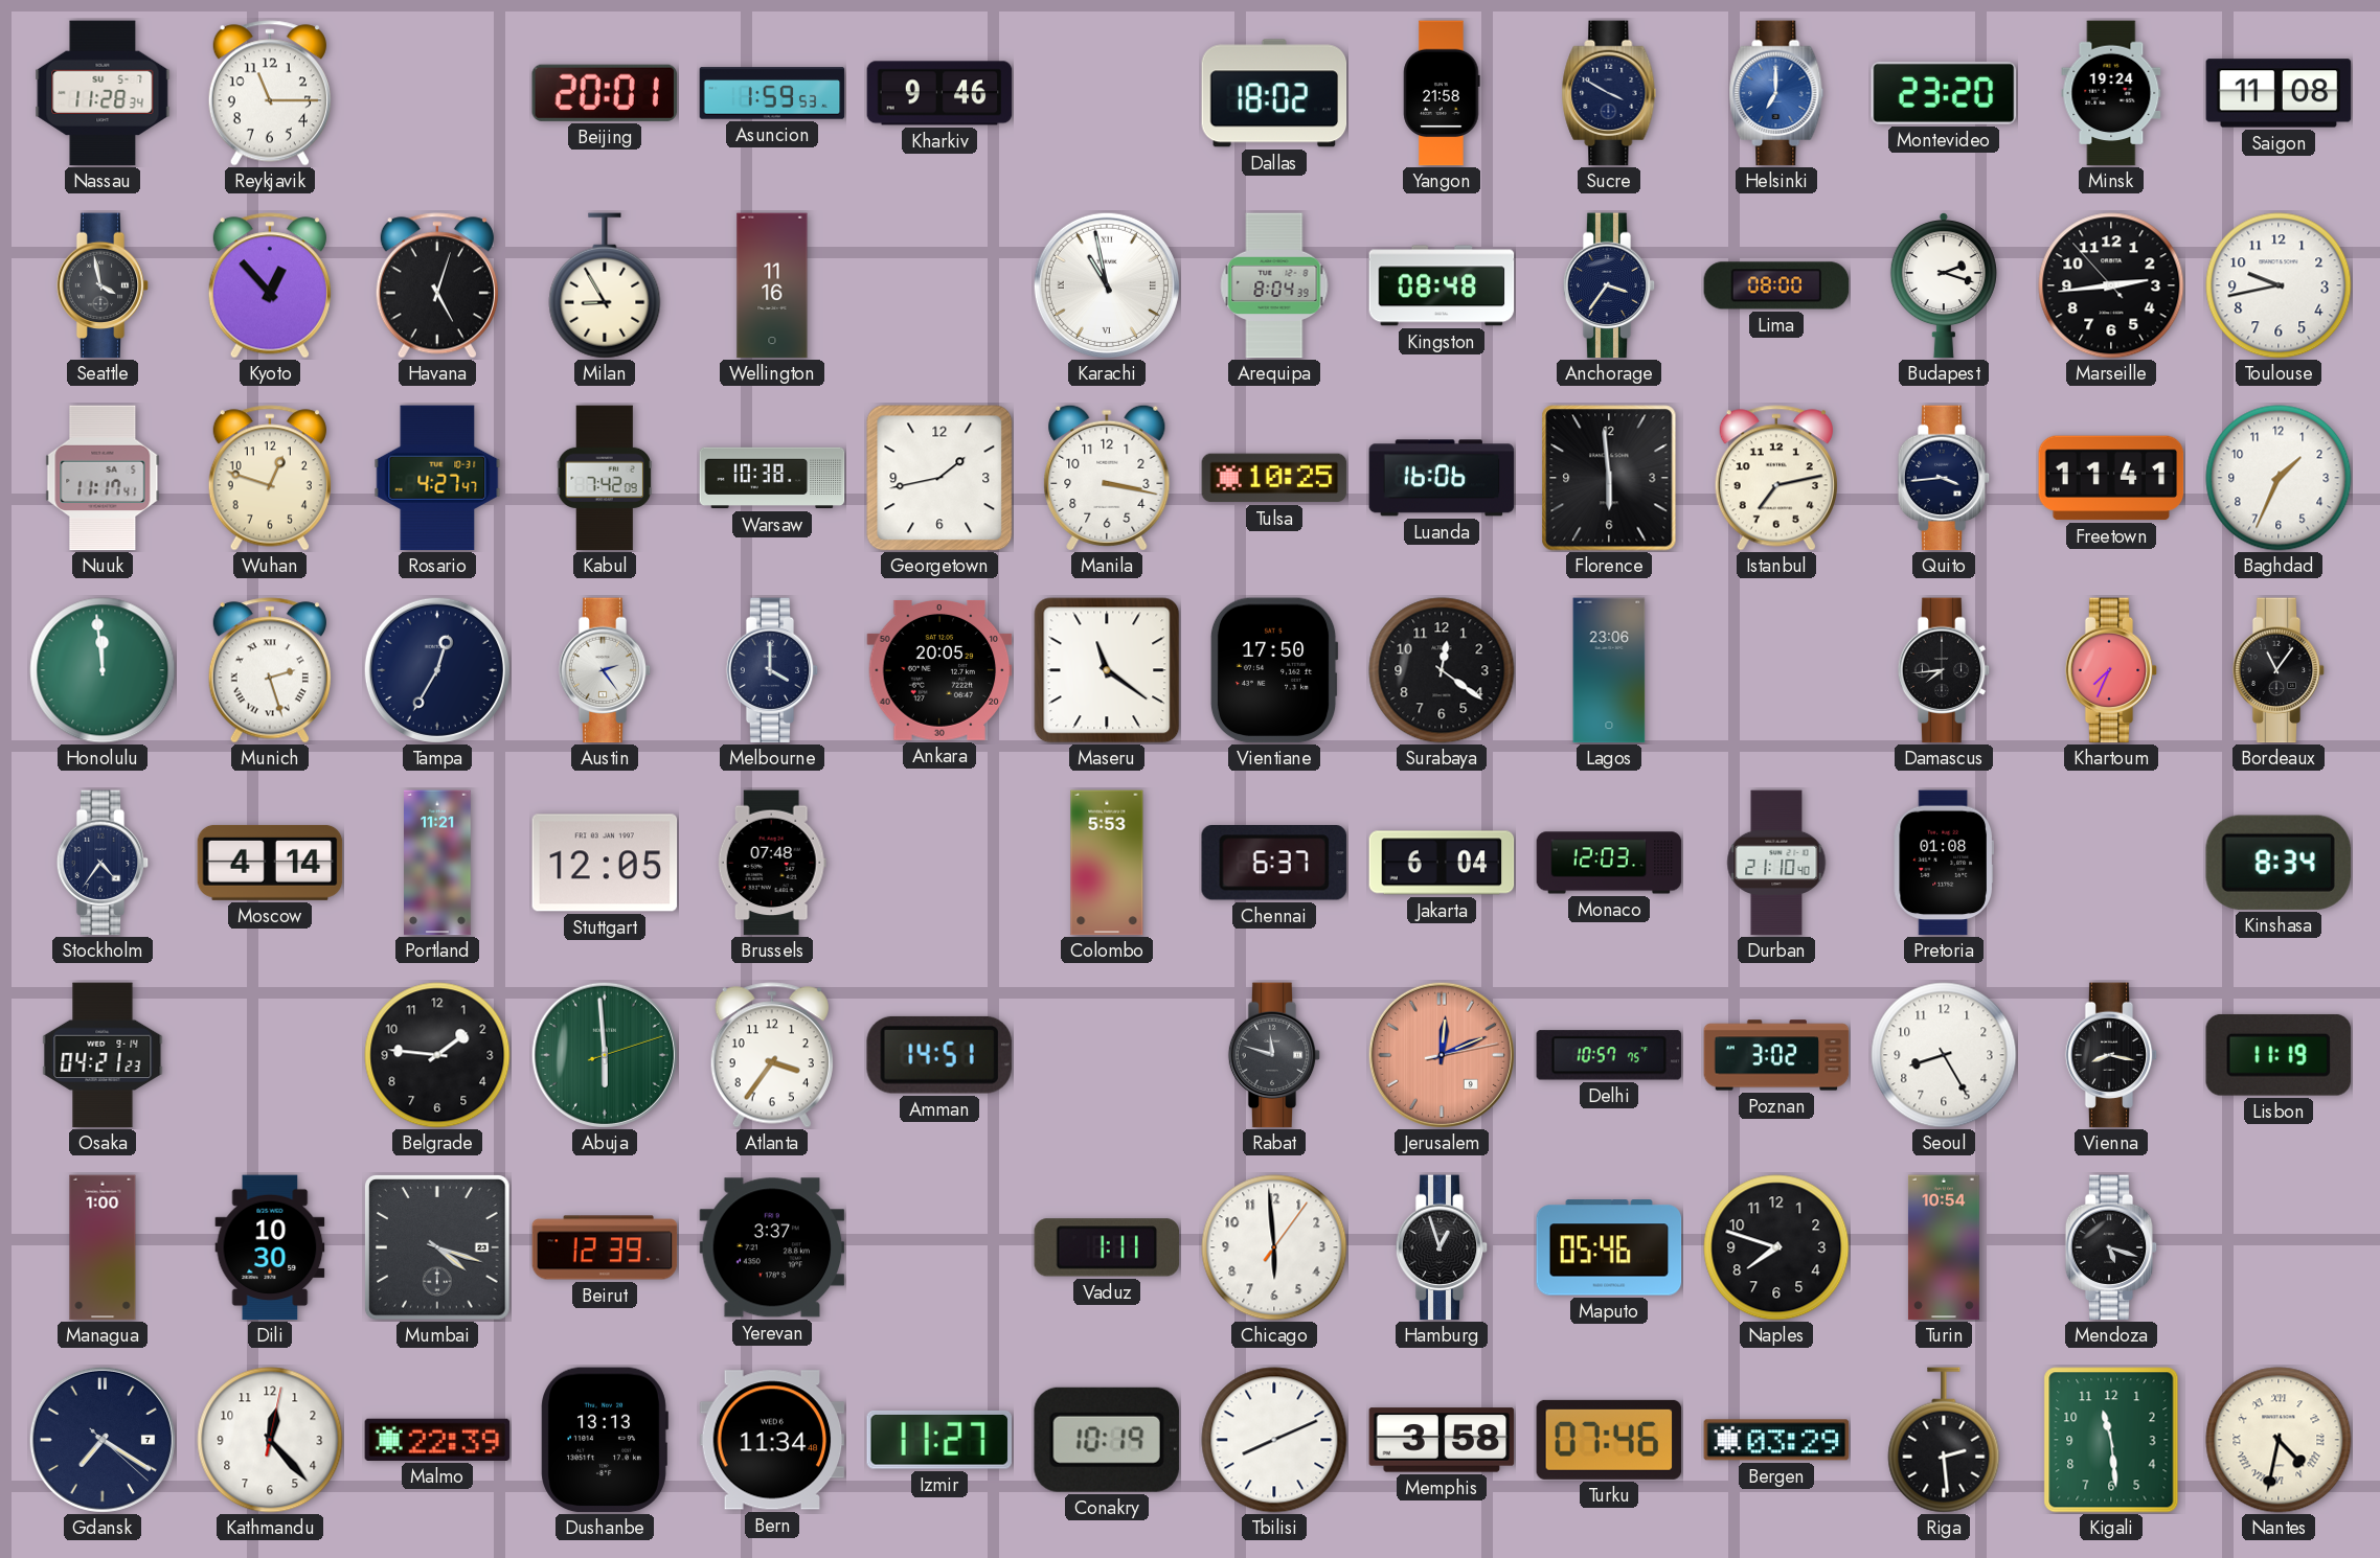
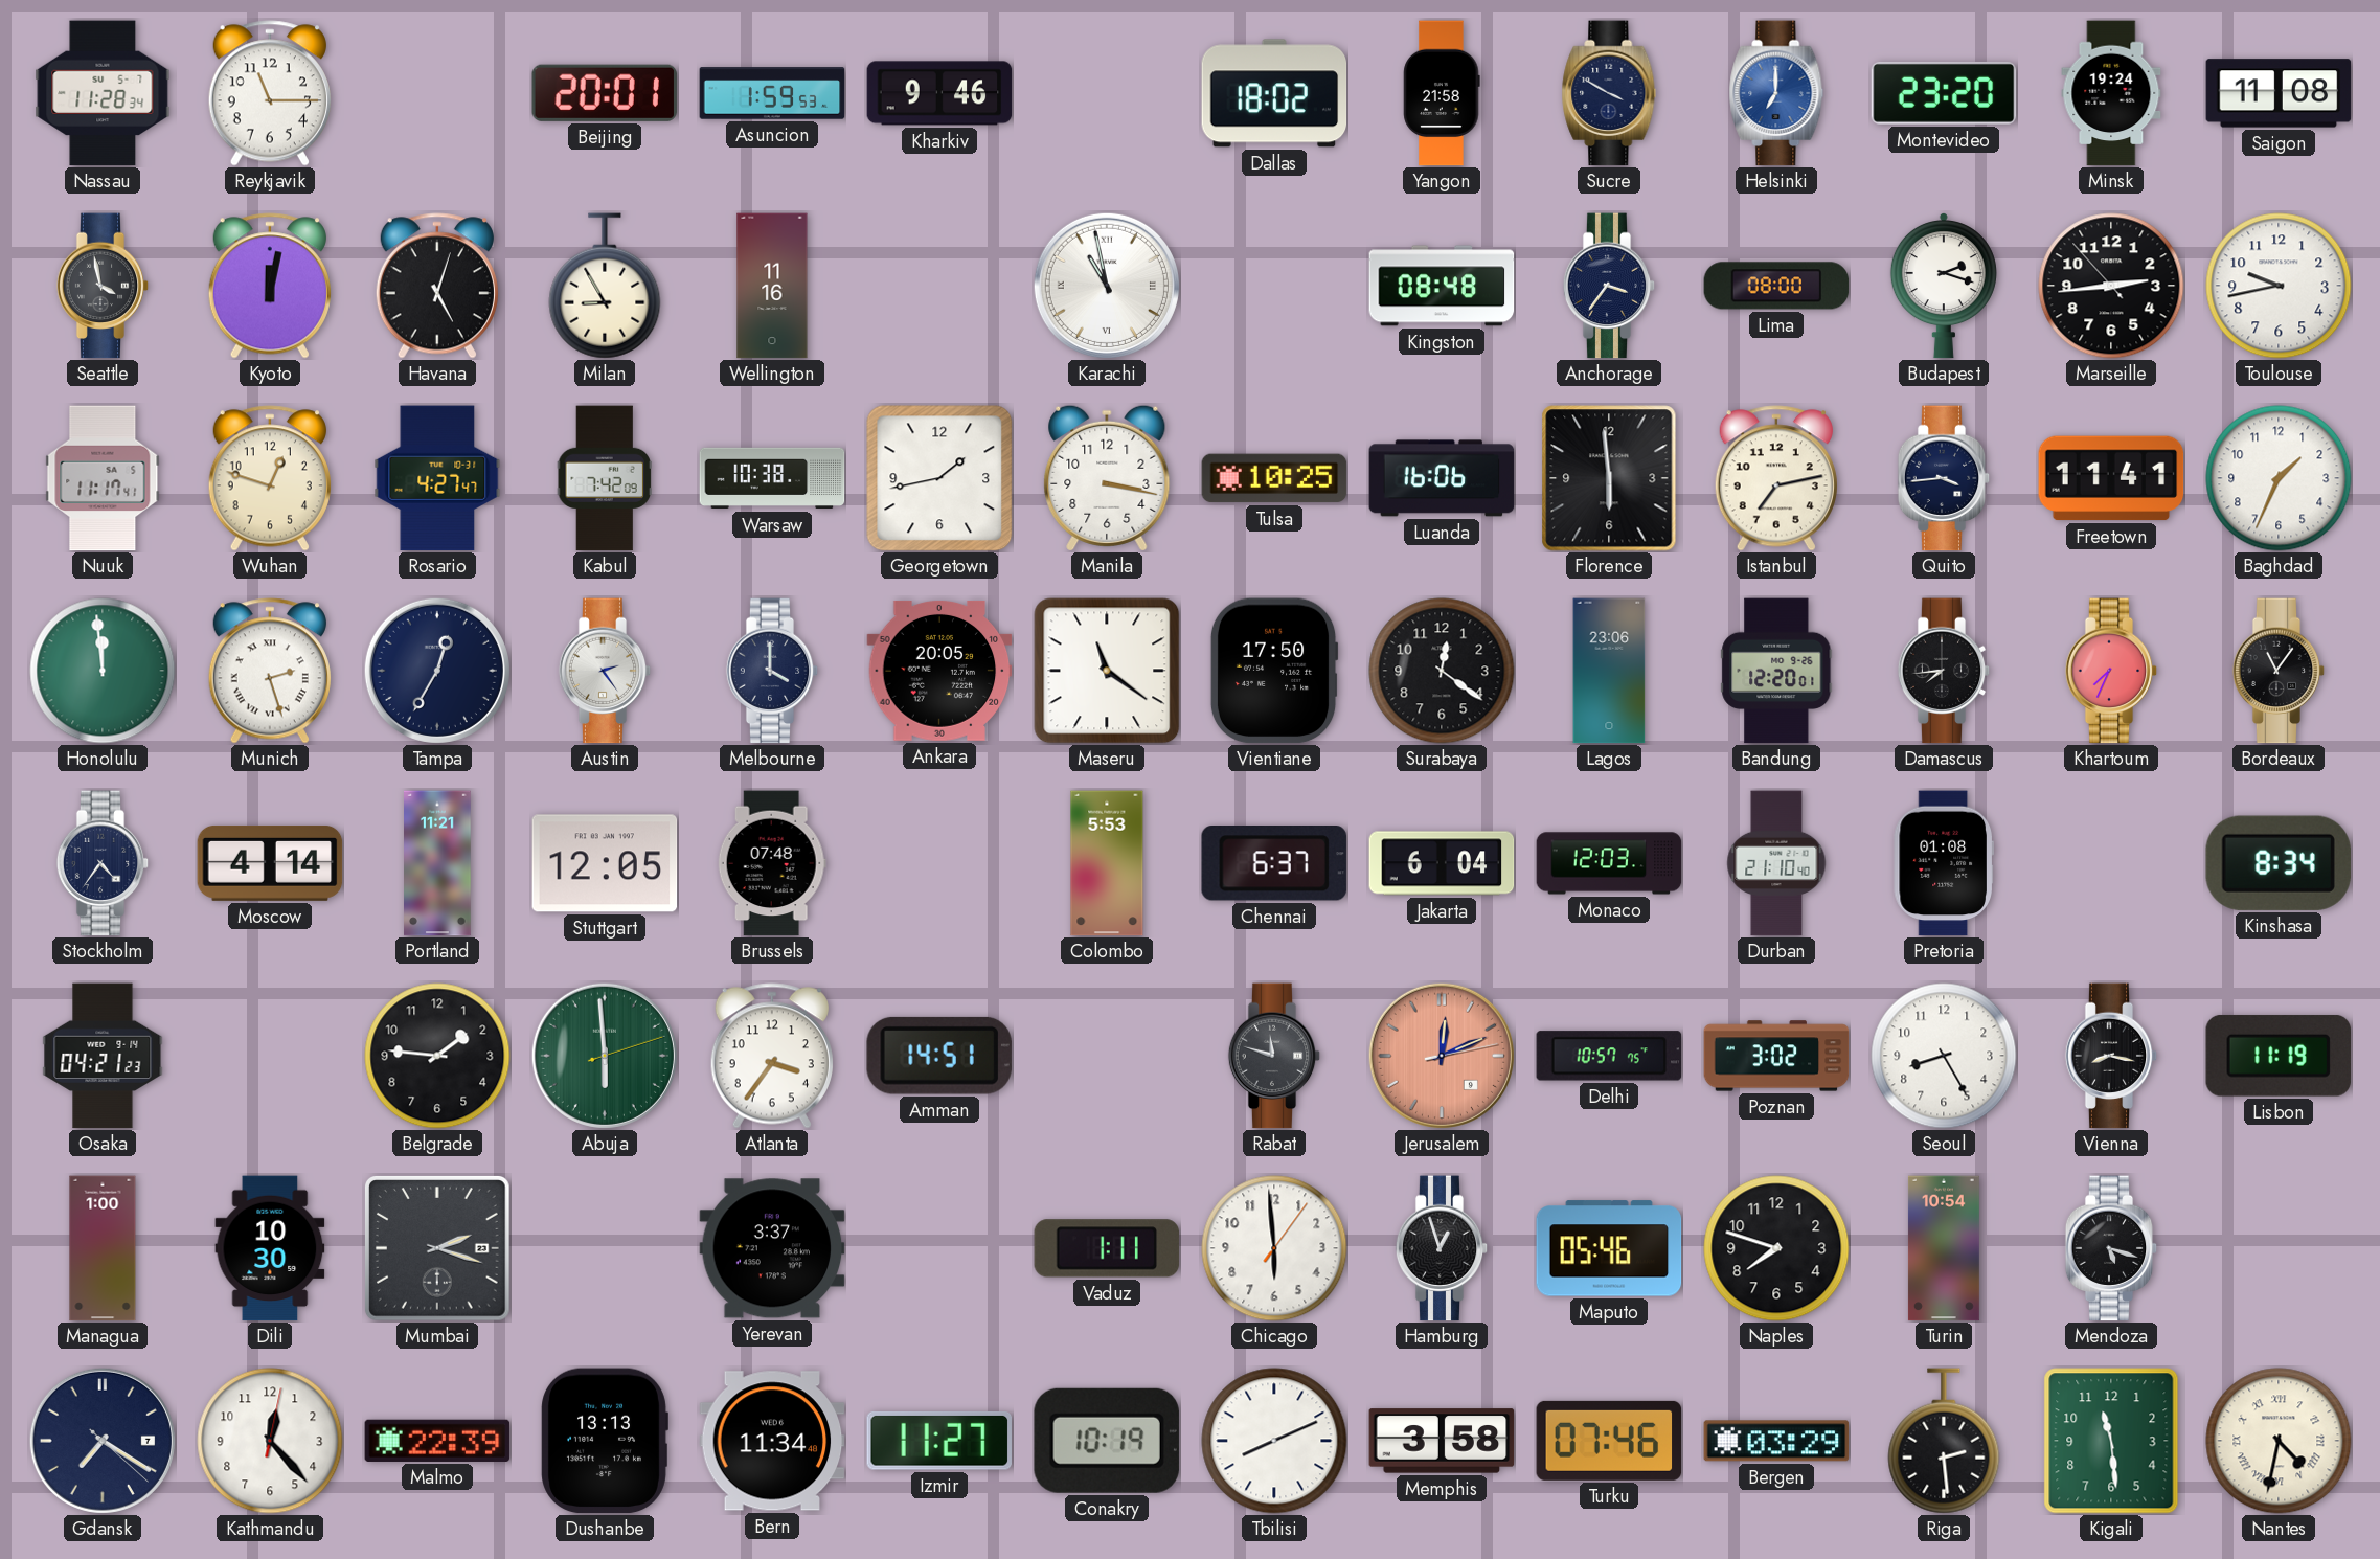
Kyoto: 12:53 -> 12:02
Arequipa: 8:04 -> none
Bandung: none -> 12:20
Mumbai: 4:18 -> 2:18
Beirut: 12:39 -> none
